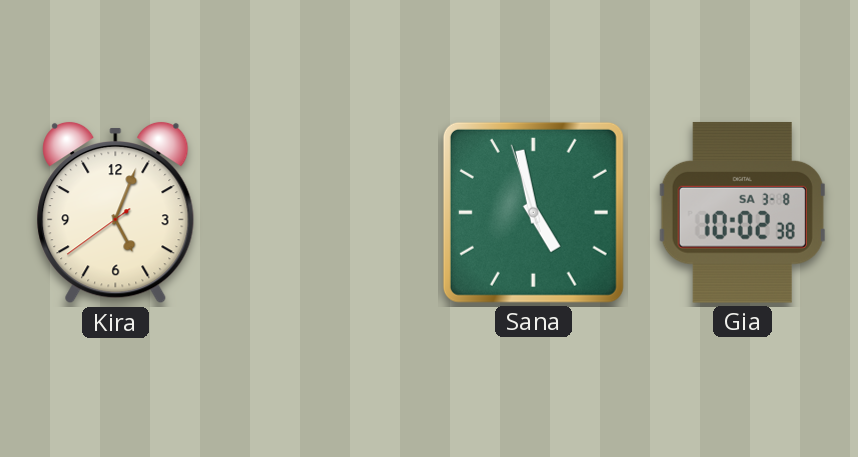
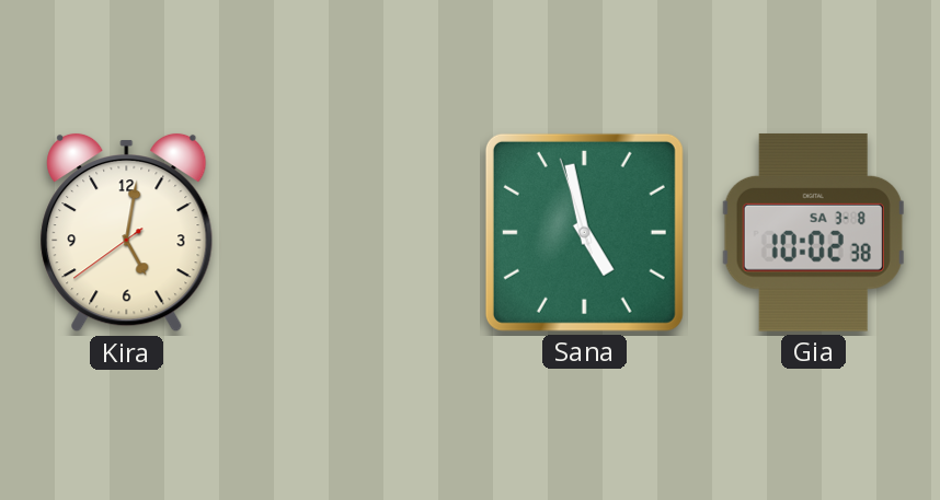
Kira: 5:03 -> 5:01
